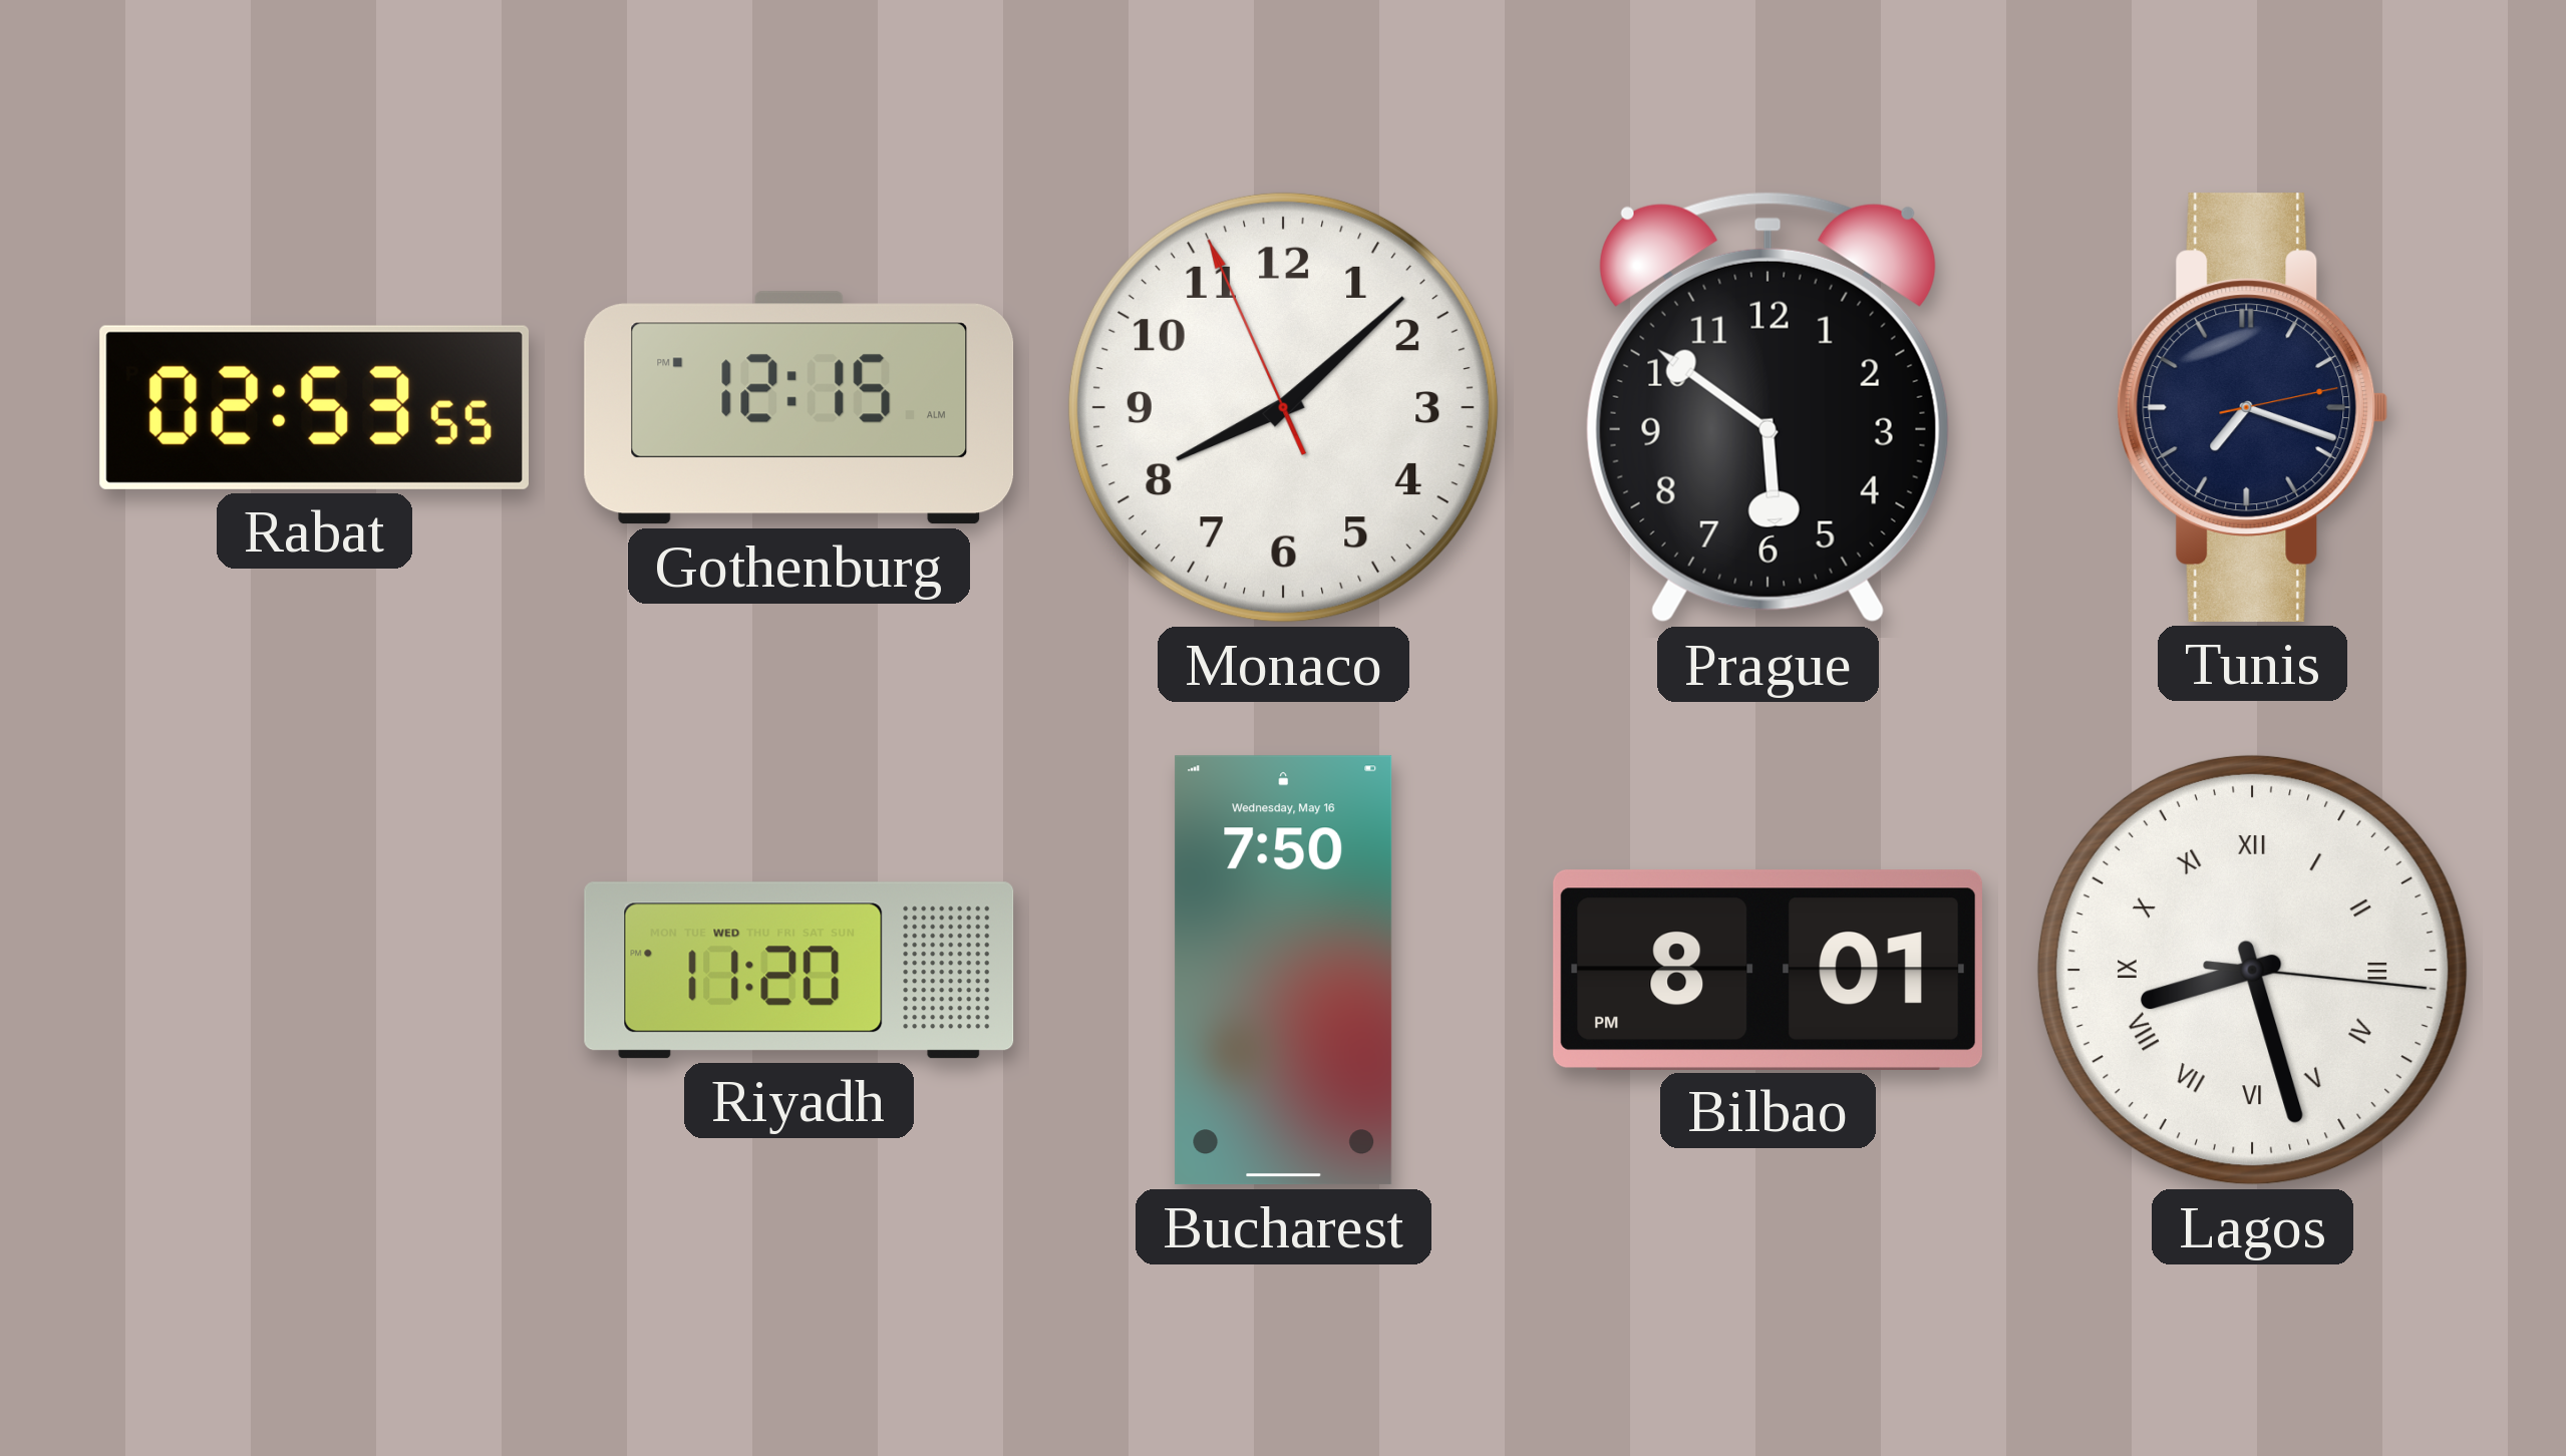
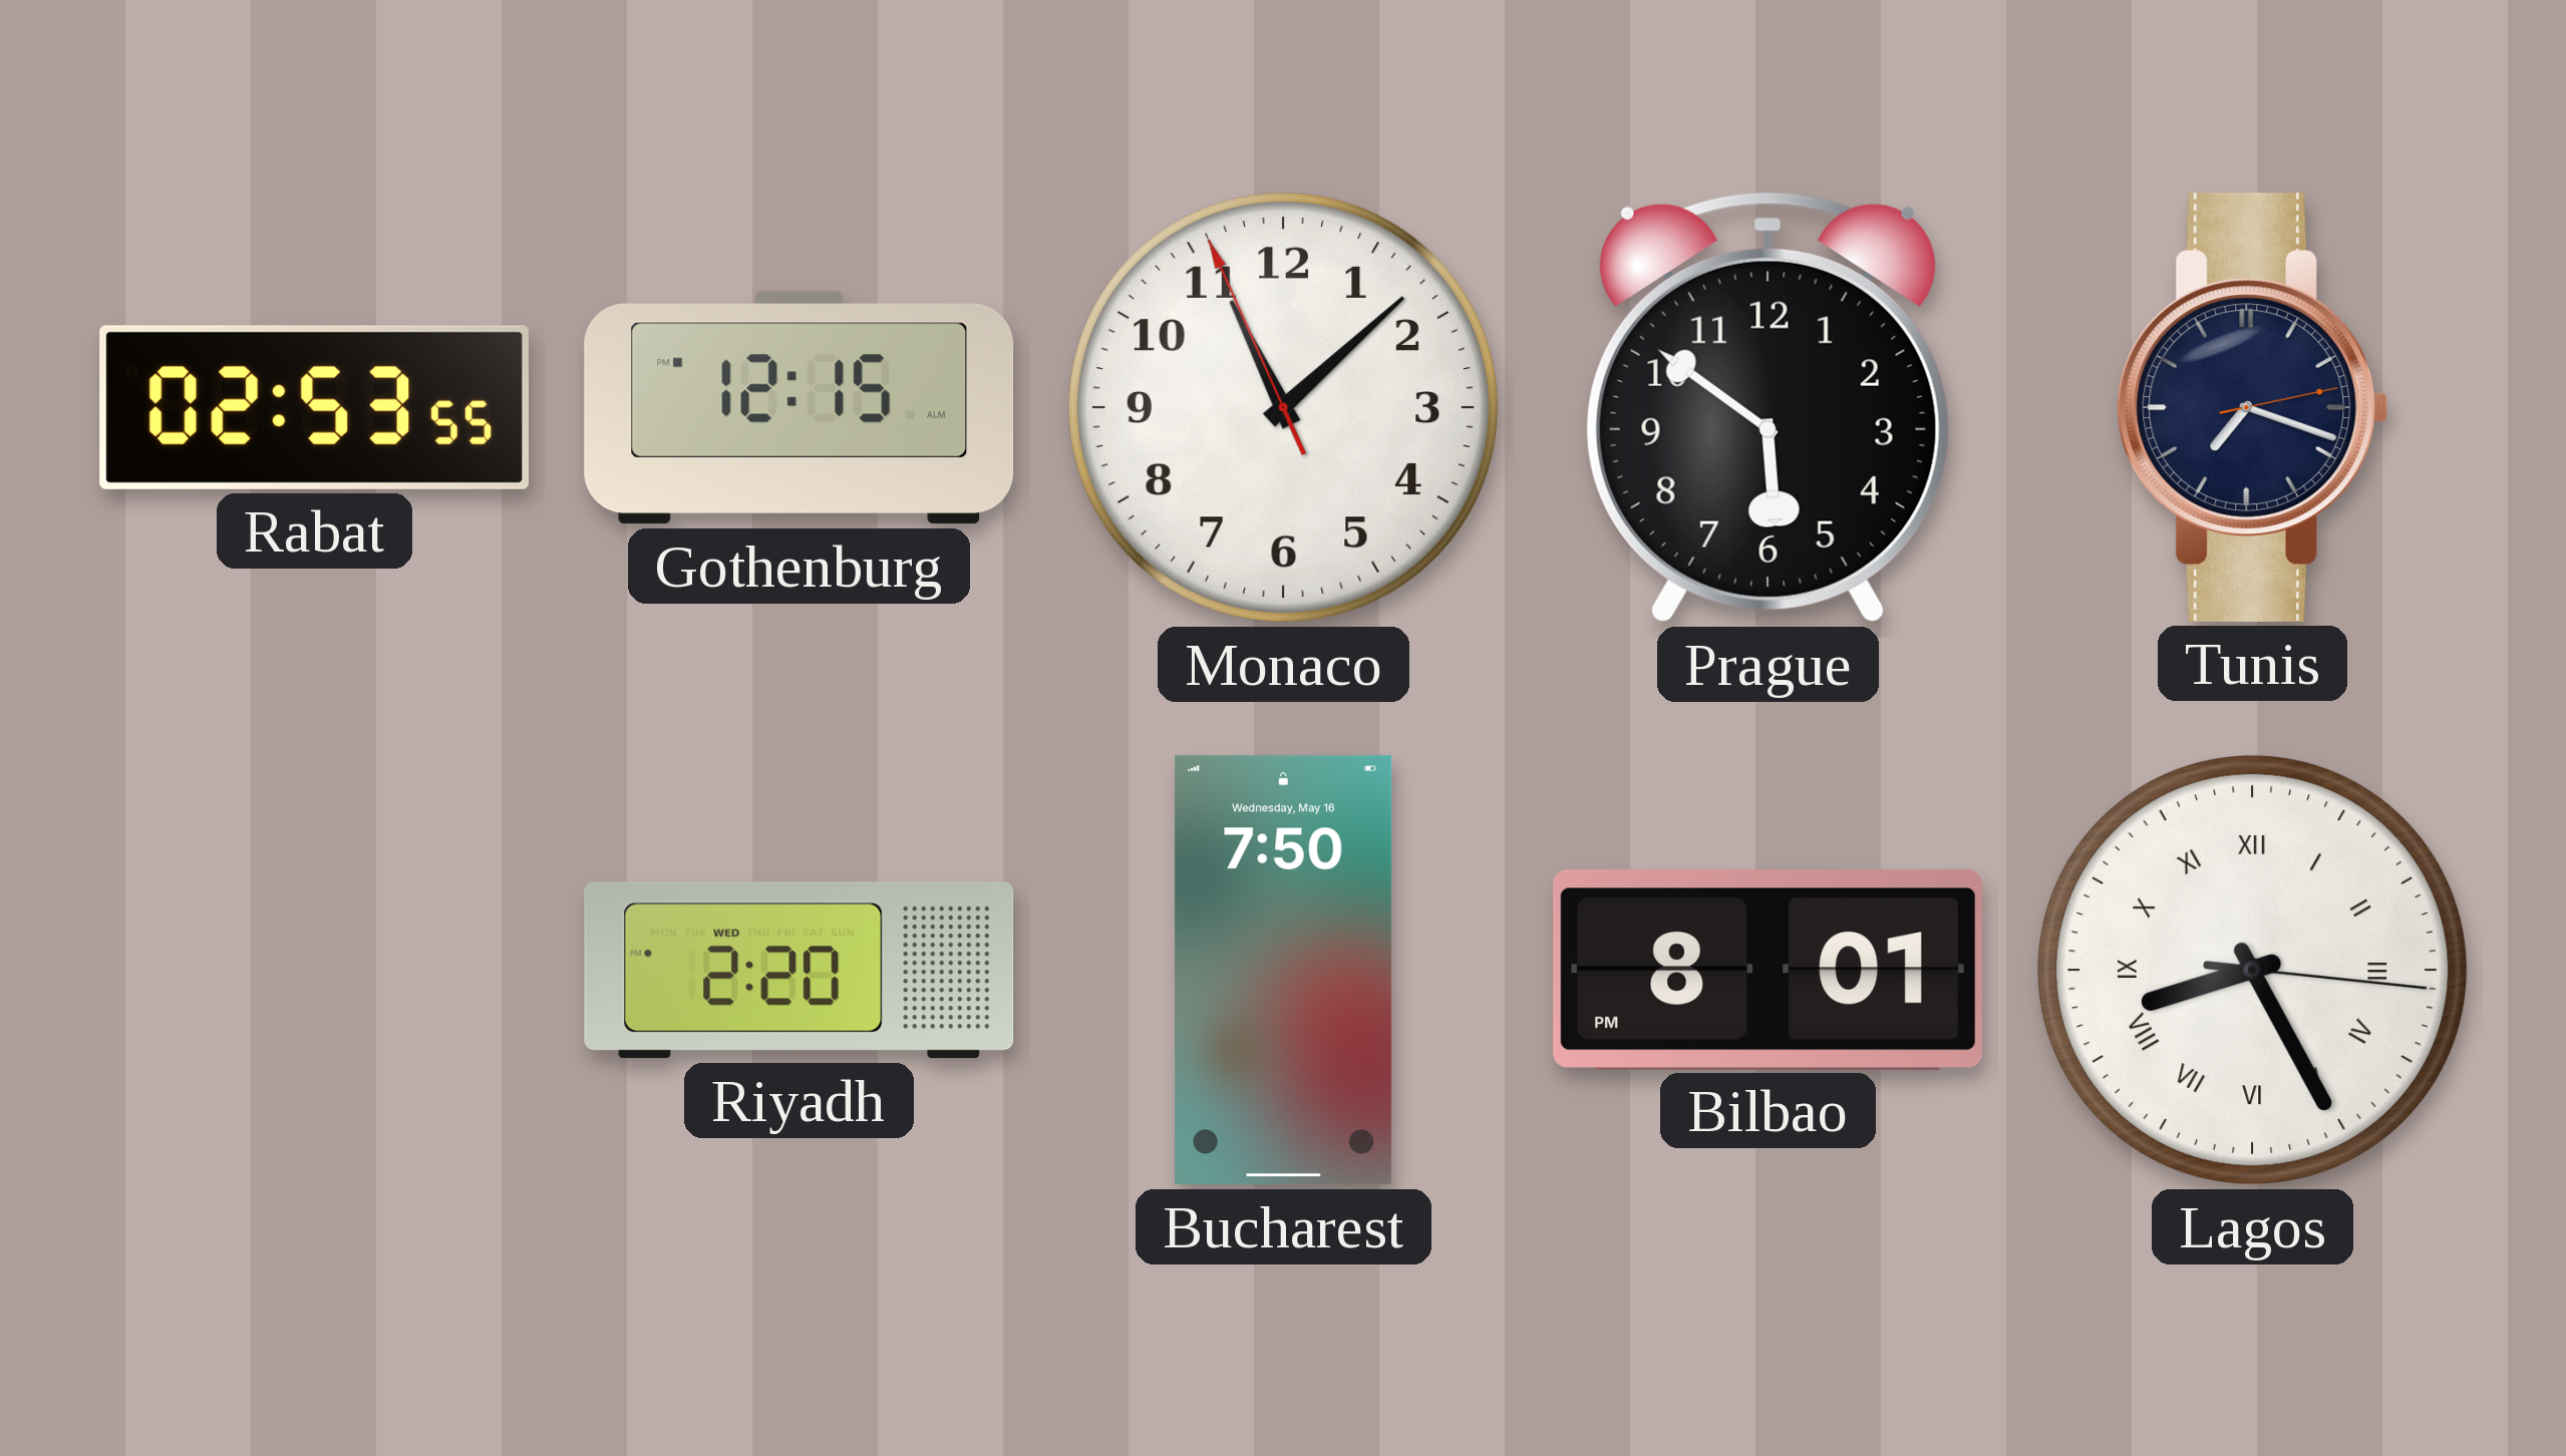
Monaco: 8:07 -> 11:07
Riyadh: 11:20 -> 2:20
Lagos: 8:27 -> 8:25
